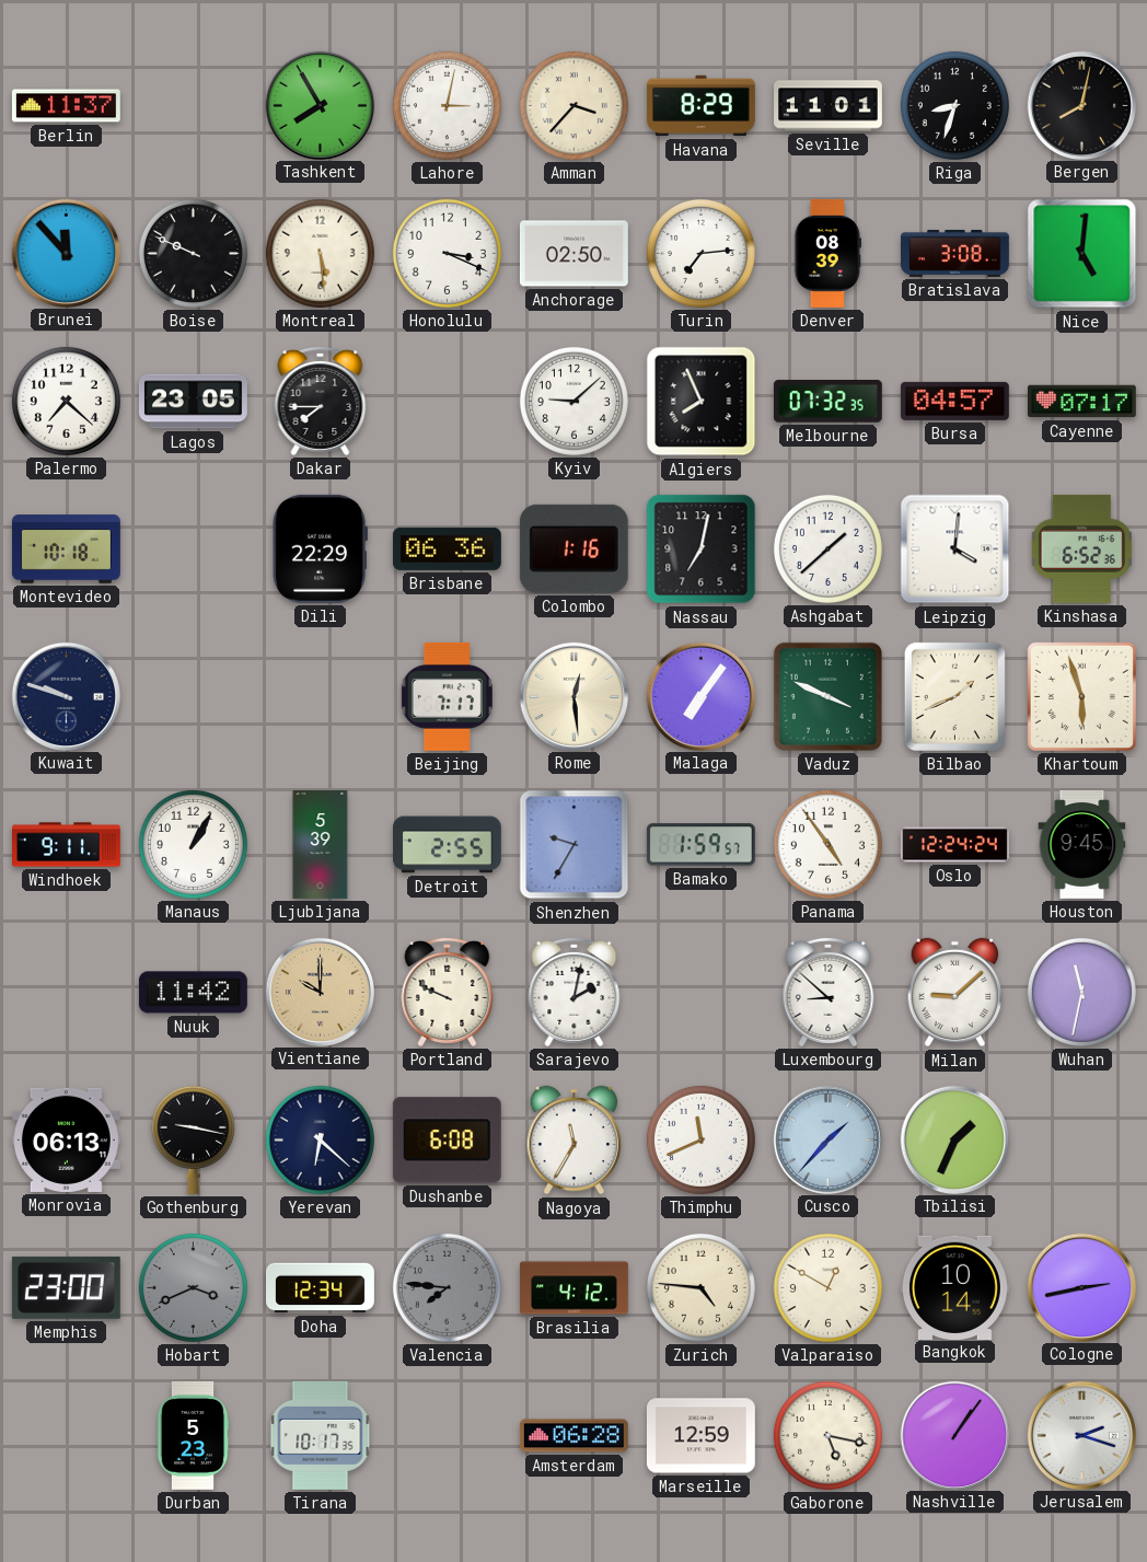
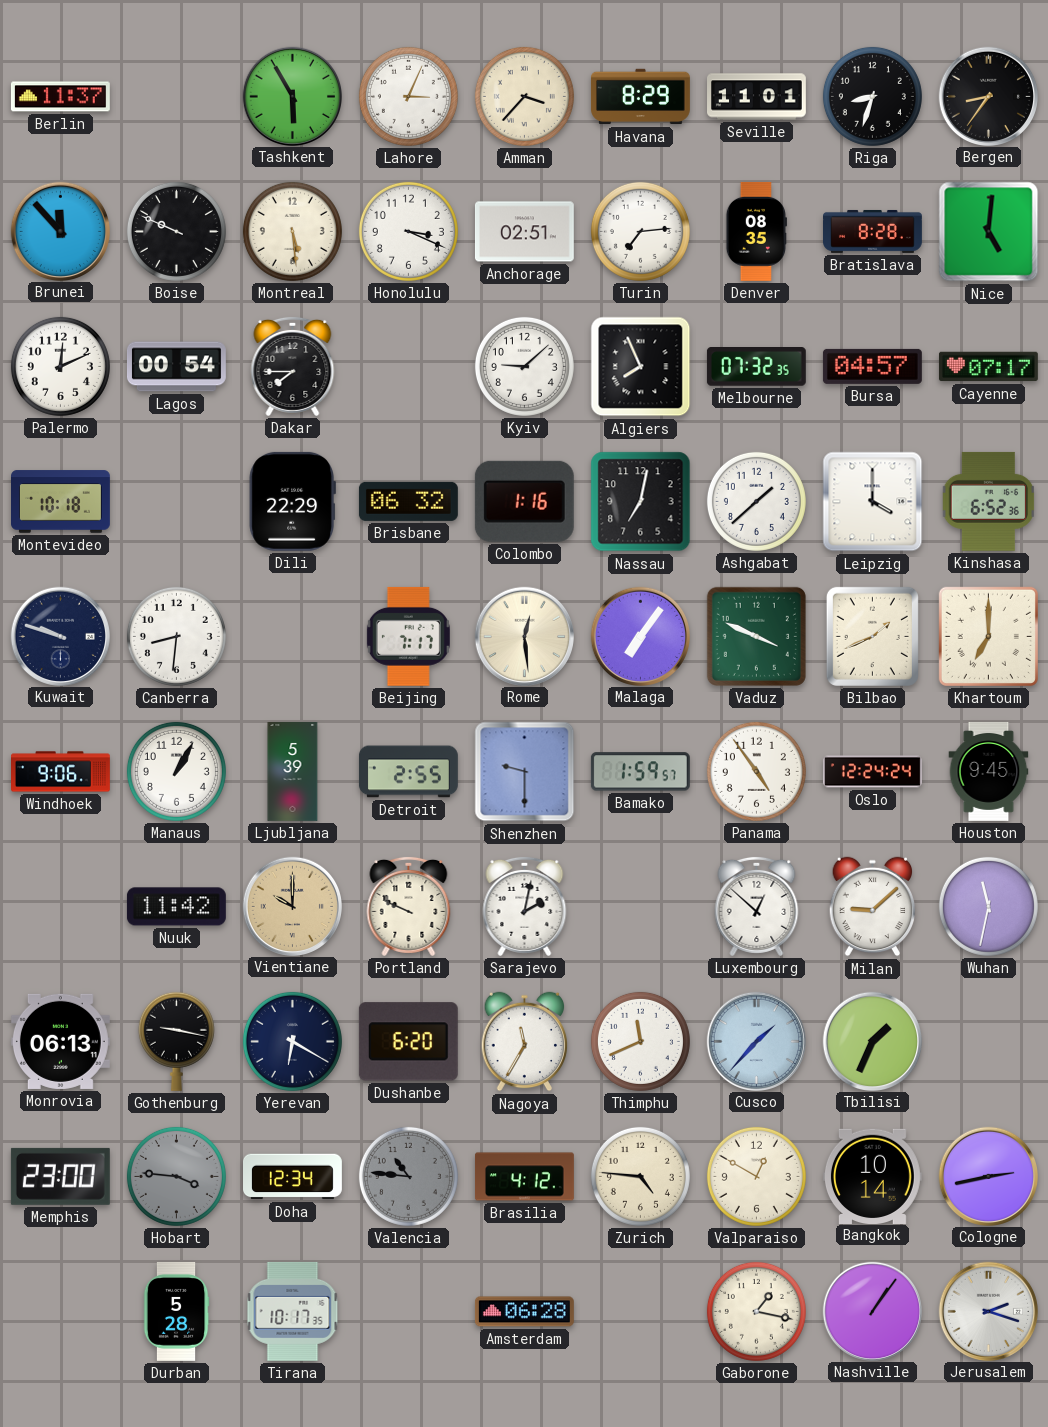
Tashkent: 7:55 -> 5:55
Lahore: 3:02 -> 3:04
Bergen: 8:02 -> 8:36
Anchorage: 02:50 -> 02:51
Denver: 08:39 -> 08:35
Bratislava: 3:08 -> 8:28
Palermo: 7:22 -> 12:11
Lagos: 23:05 -> 00:54
Brisbane: 06:36 -> 06:32
Leipzig: 4:01 -> 4:00
Canberra: none -> 8:31
Khartoum: 5:57 -> 7:00
Windhoek: 9:11 -> 9:06
Shenzhen: 9:35 -> 9:30
Luxembourg: 8:52 -> 12:52
Yerevan: 6:22 -> 6:20
Dushanbe: 6:08 -> 6:20
Hobart: 3:41 -> 3:46
Valencia: 7:46 -> 10:46
Durban: 5:23 -> 5:28
Marseille: 12:59 -> none
Gaborone: 5:17 -> 1:17
